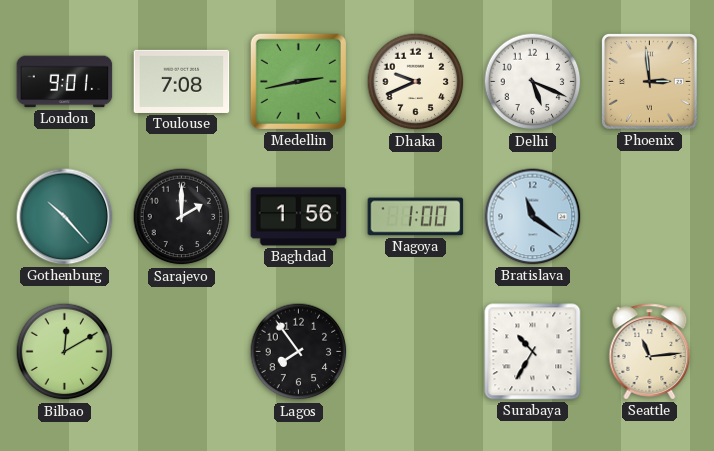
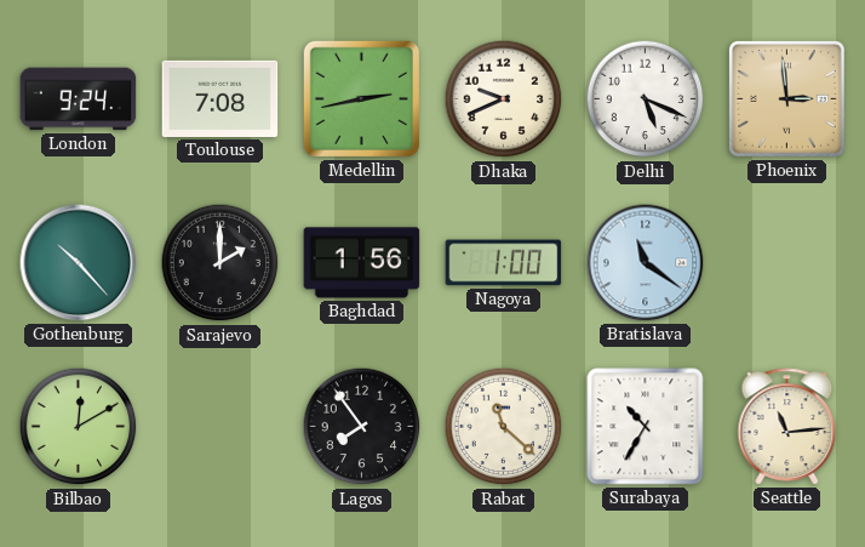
London: 9:01 -> 9:24
Rabat: none -> 11:22
